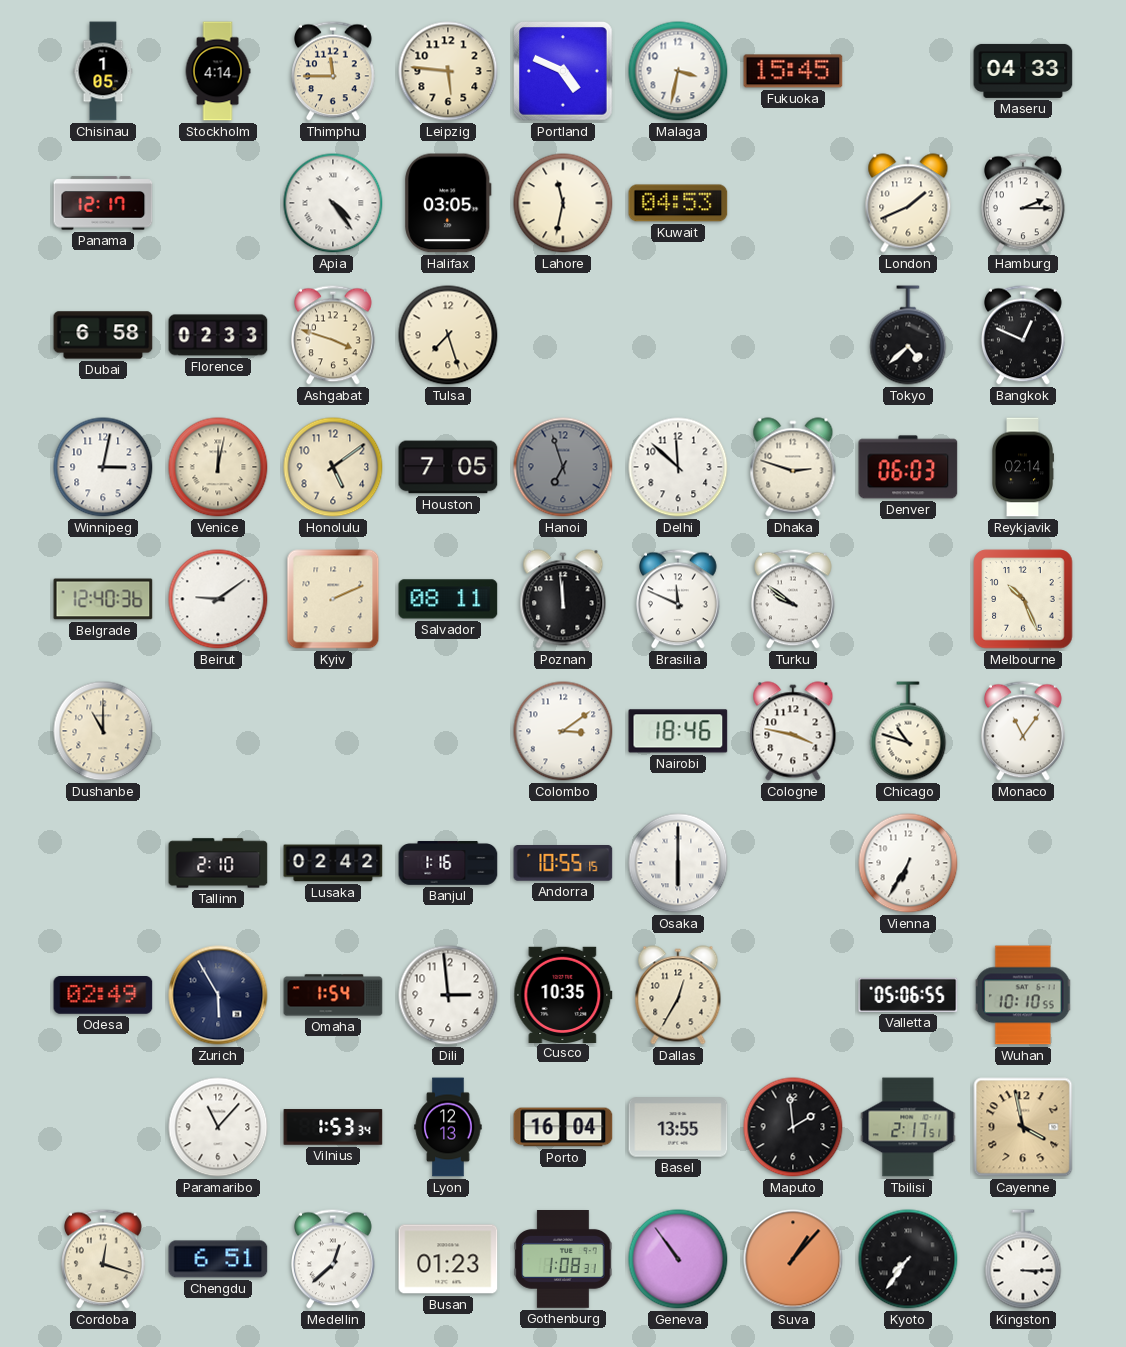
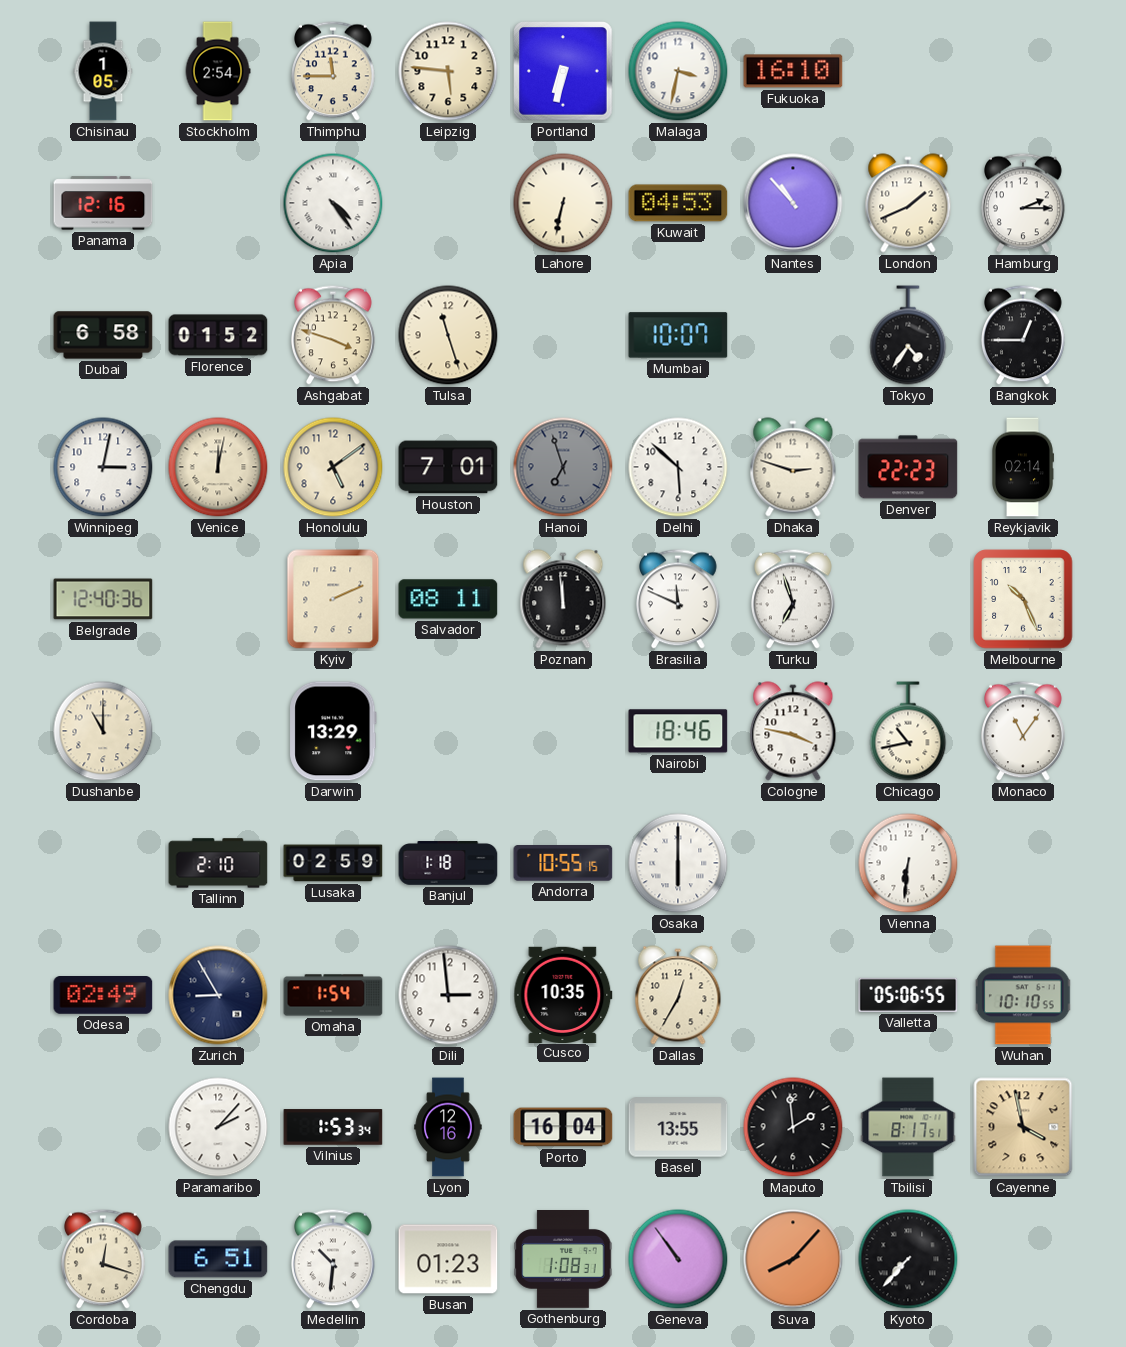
Stockholm: 4:14 -> 2:54
Portland: 4:49 -> 6:32
Fukuoka: 15:45 -> 16:10
Maseru: 04:33 -> none
Panama: 12:17 -> 12:16
Halifax: 03:05 -> none
Lahore: 11:32 -> 6:32
Nantes: none -> 10:53
Florence: 02:33 -> 01:52
Tulsa: 7:27 -> 11:27
Mumbai: none -> 10:07
Tokyo: 4:38 -> 4:36
Bangkok: 12:49 -> 12:45
Houston: 7:05 -> 7:01
Delhi: 11:52 -> 5:52
Denver: 06:03 -> 22:23
Beirut: 9:09 -> none
Turku: 9:51 -> 6:57
Darwin: none -> 13:29
Colombo: 3:09 -> none
Chicago: 10:48 -> 10:43
Lusaka: 02:42 -> 02:59
Banjul: 1:16 -> 1:18
Vienna: 6:35 -> 6:31
Zurich: 5:55 -> 8:55
Paramaribo: 11:07 -> 2:07
Lyon: 12:13 -> 12:16
Tbilisi: 2:17 -> 8:17
Medellin: 12:38 -> 10:31
Suva: 1:07 -> 8:07
Kyoto: 7:36 -> 7:37
Kingston: 3:15 -> none
